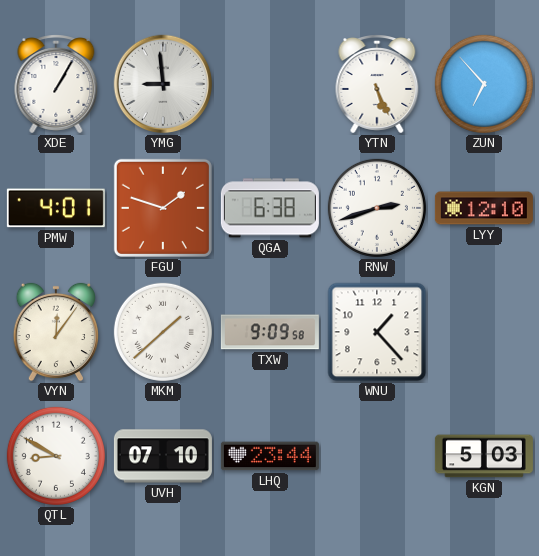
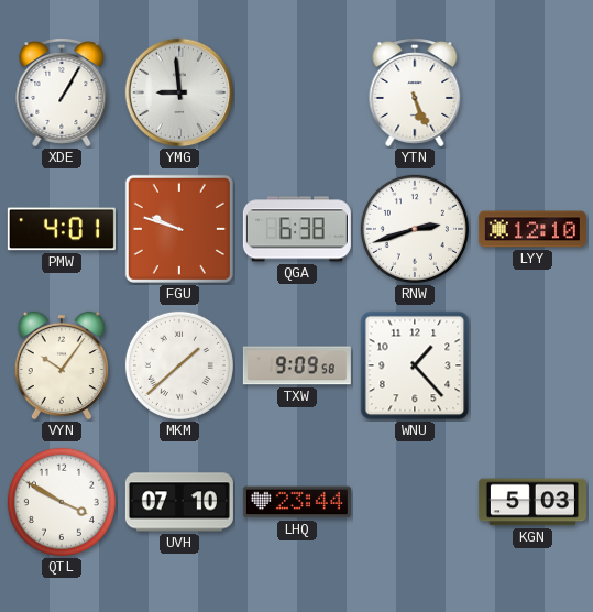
ZUN: 6:53 -> none
FGU: 1:48 -> 9:48
VYN: 12:06 -> 10:06
QTL: 8:50 -> 3:50
